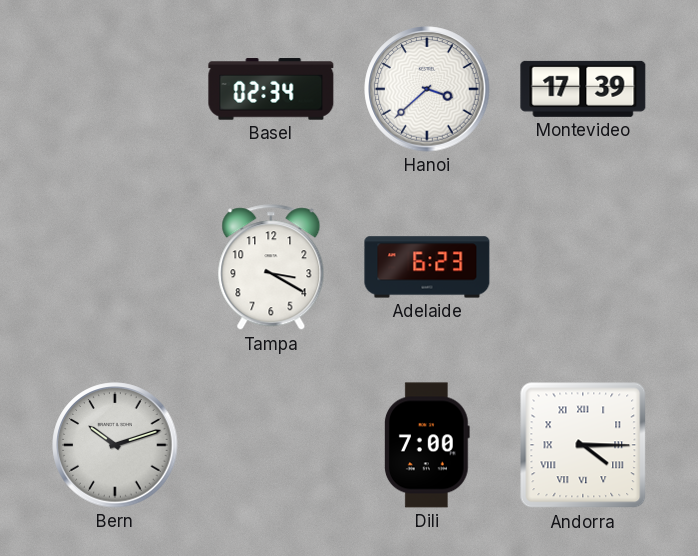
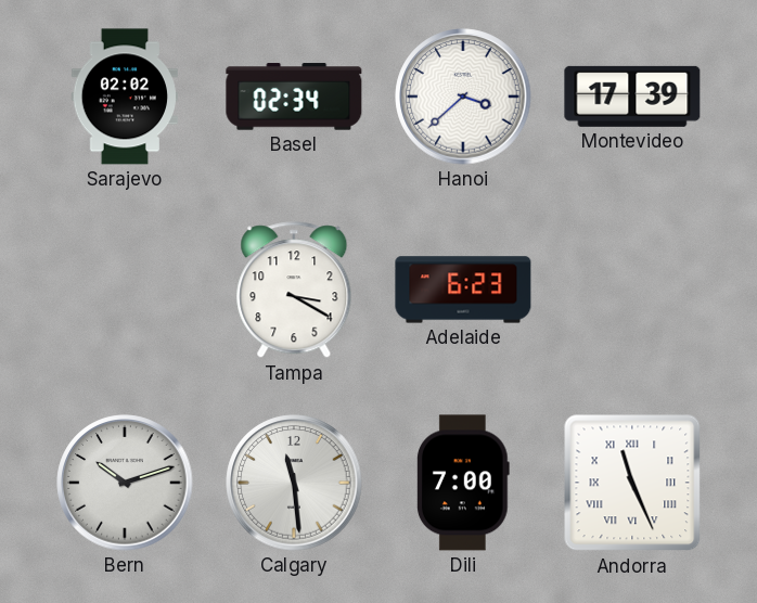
Sarajevo: none -> 02:02
Calgary: none -> 11:29
Andorra: 4:15 -> 11:26
